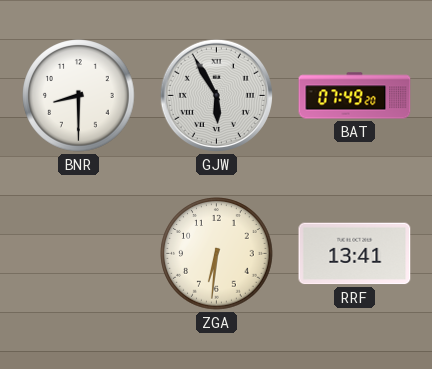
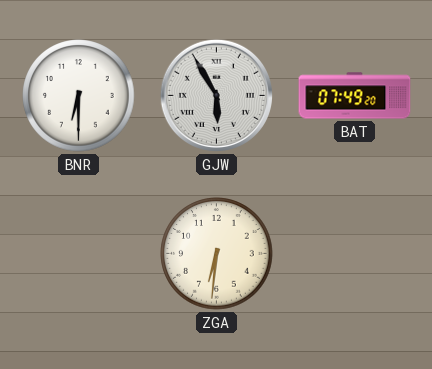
BNR: 8:30 -> 6:30
RRF: 13:41 -> none
